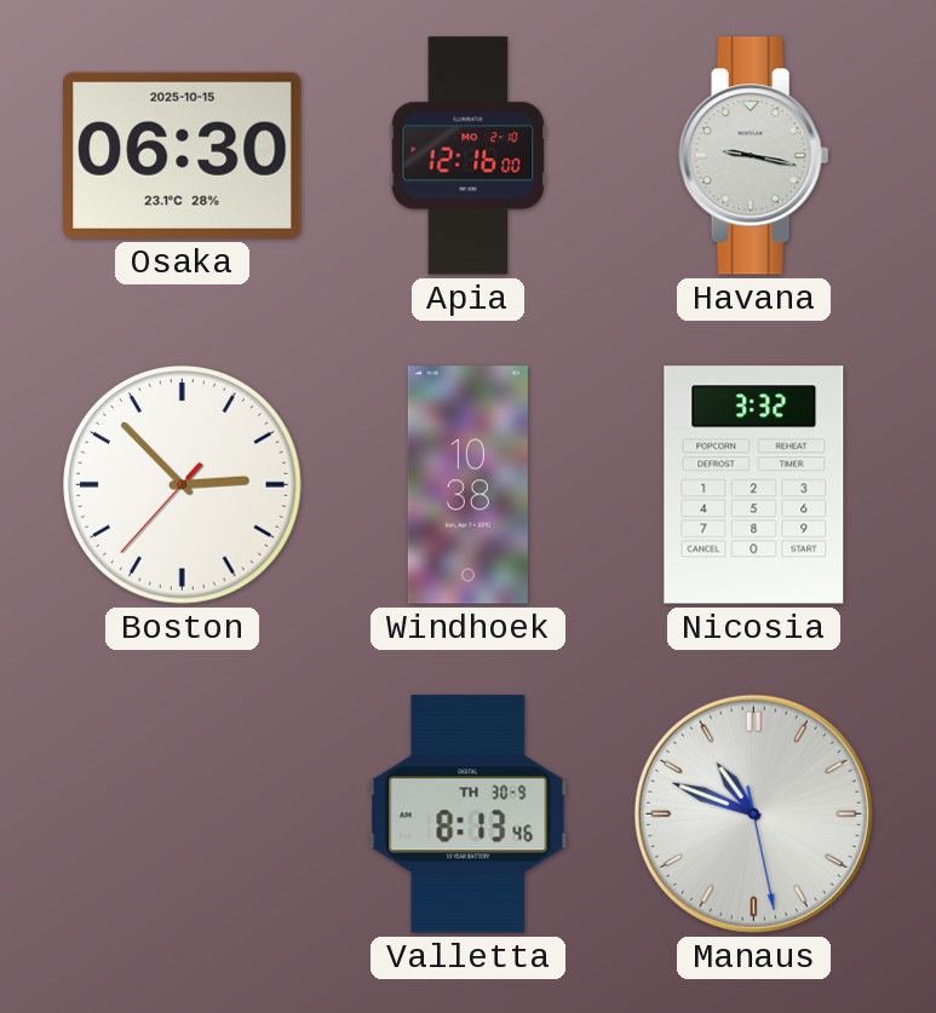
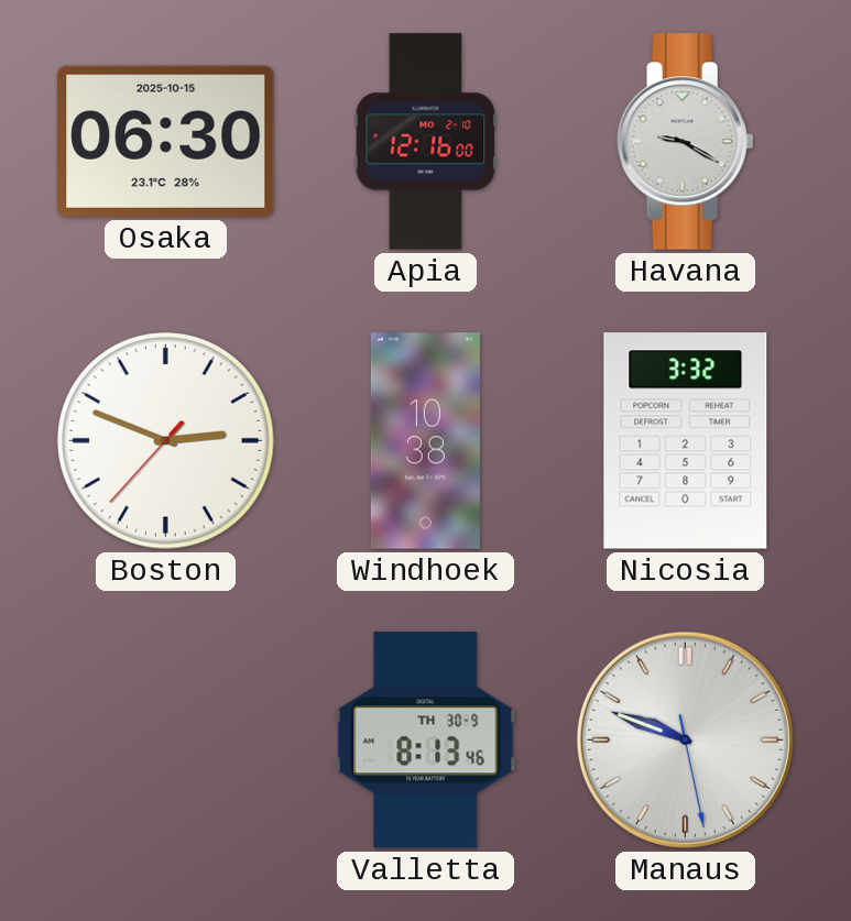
Havana: 9:17 -> 9:20
Boston: 2:52 -> 2:48
Manaus: 10:48 -> 9:48
